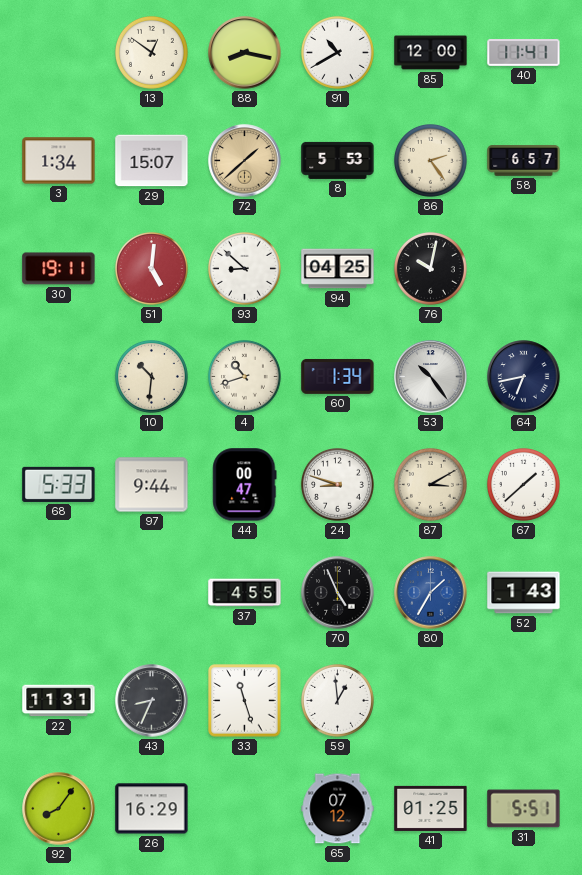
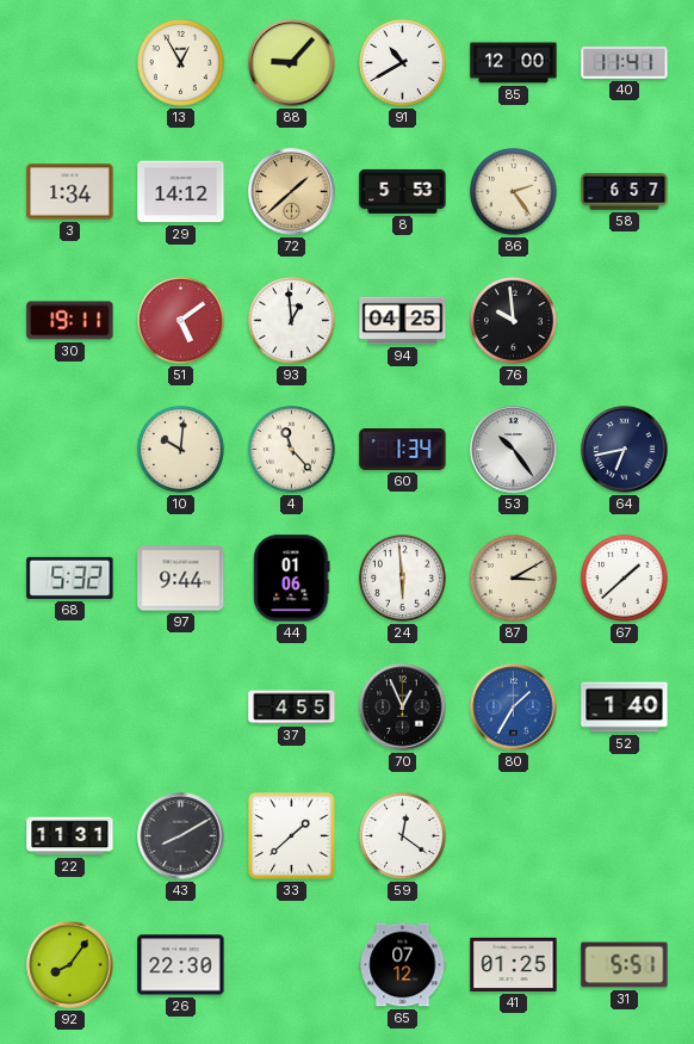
13: 12:51 -> 12:55
88: 8:17 -> 9:07
29: 15:07 -> 14:12
51: 5:01 -> 5:09
93: 8:52 -> 12:59
76: 10:02 -> 9:59
10: 10:31 -> 10:01
4: 10:42 -> 11:23
68: 5:33 -> 5:32
44: 00:47 -> 01:06
24: 8:48 -> 5:59
70: 4:56 -> 12:56
52: 1:43 -> 1:40
43: 8:34 -> 8:10
33: 11:27 -> 1:38
59: 12:59 -> 12:21
26: 16:29 -> 22:30
